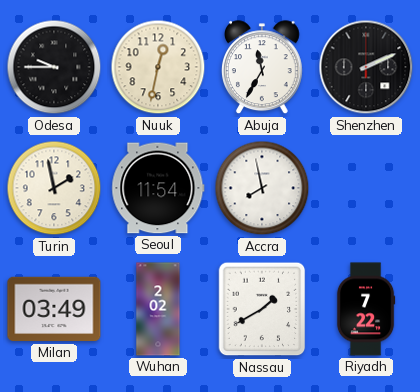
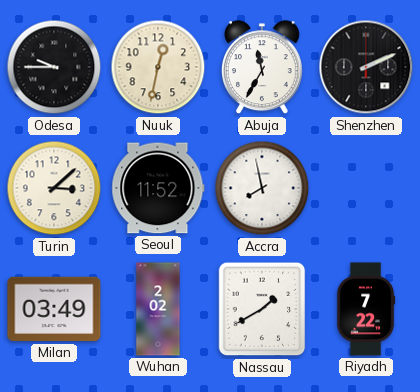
Turin: 1:58 -> 3:08
Seoul: 11:54 -> 11:52
